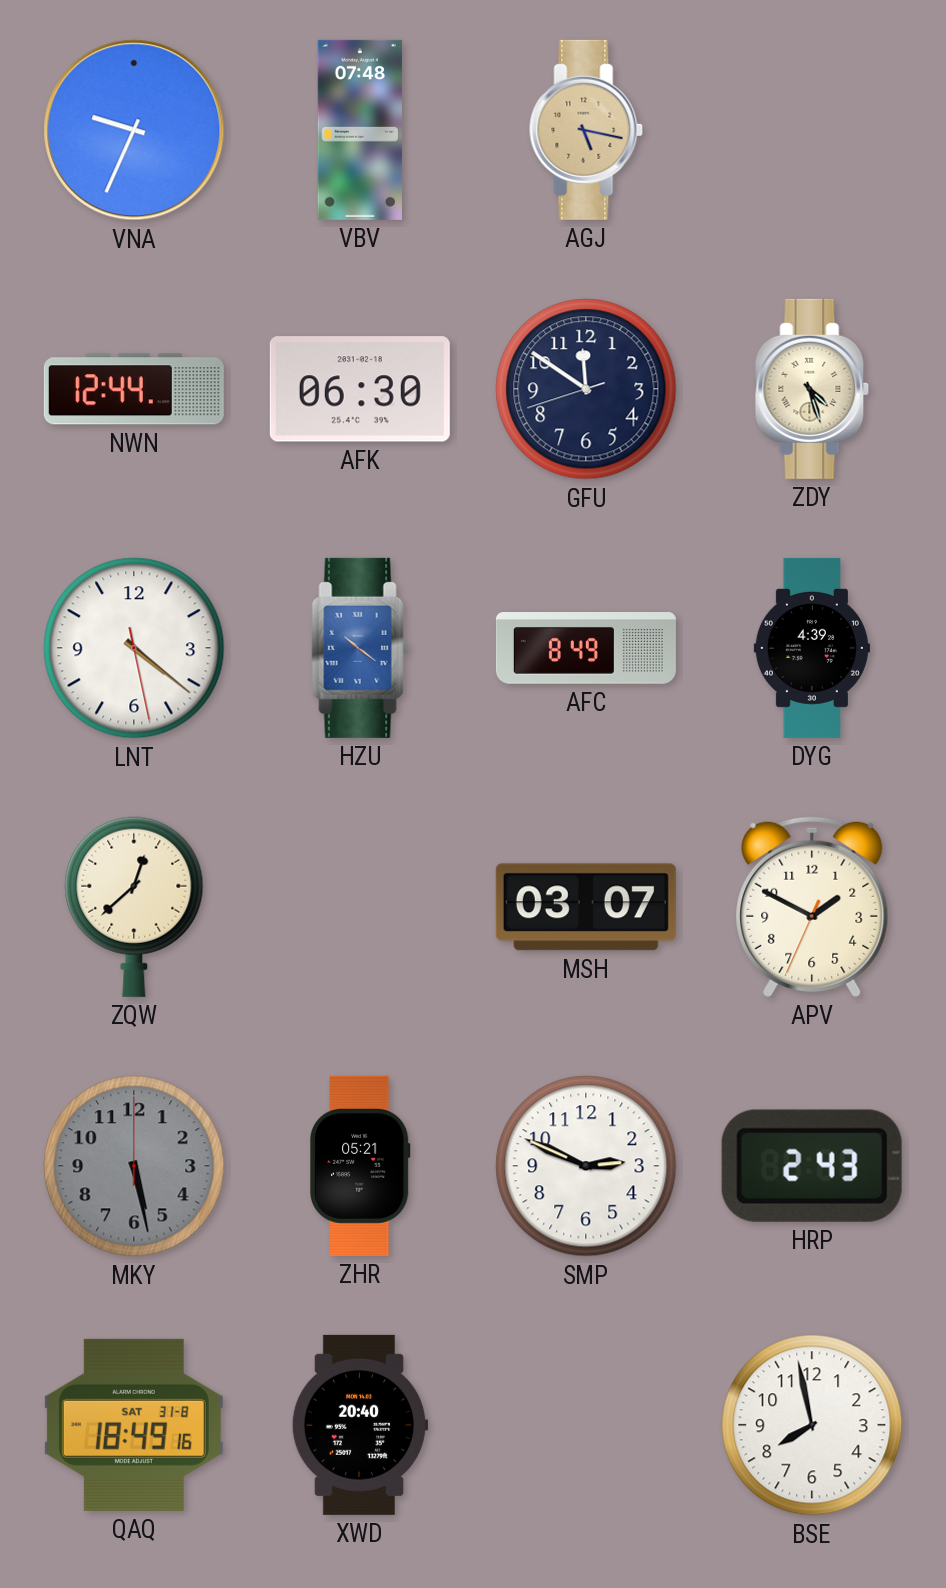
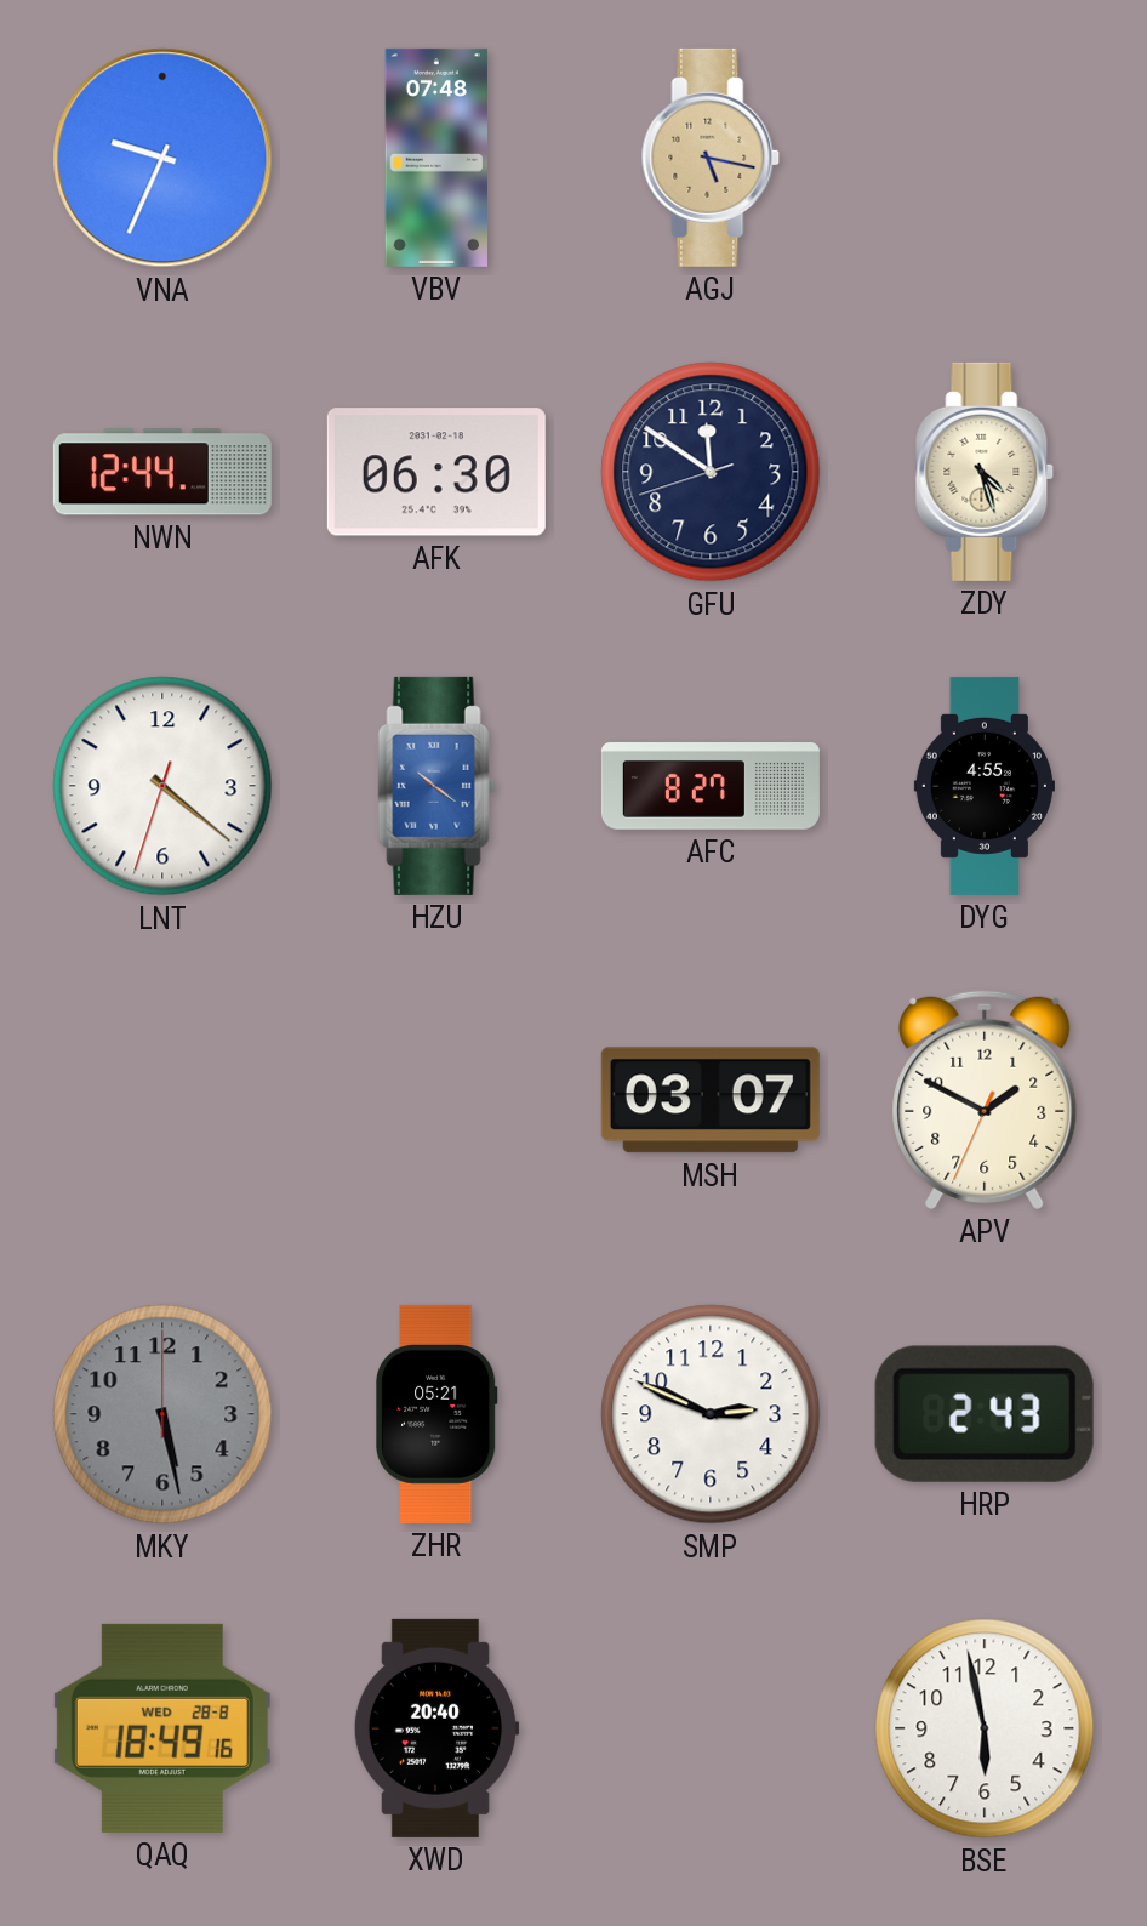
LNT: 4:21:28 -> 4:21:33
AFC: 8:49 -> 8:27
DYG: 4:39 -> 4:55
ZQW: 12:38 -> none
QAQ date: SAT 31-8 -> WED 28-8
BSE: 7:58 -> 5:58
